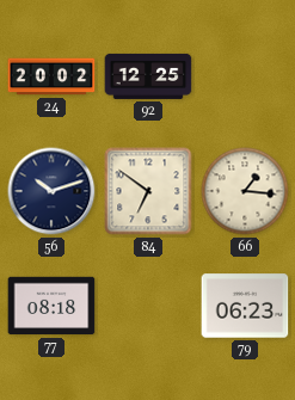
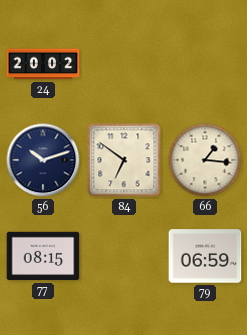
92: 12:25 -> none
77: 08:18 -> 08:15
79: 06:23 -> 06:59
